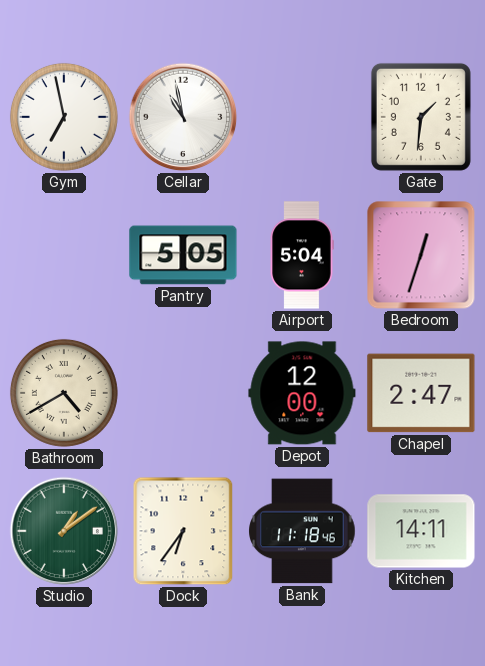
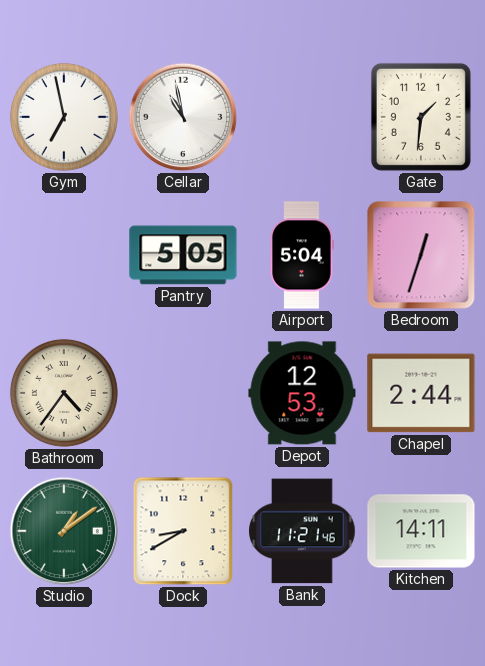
Bathroom: 4:40 -> 4:36
Depot: 12:00 -> 12:53
Chapel: 2:47 -> 2:44
Dock: 6:36 -> 8:40
Bank: 11:18 -> 11:21
